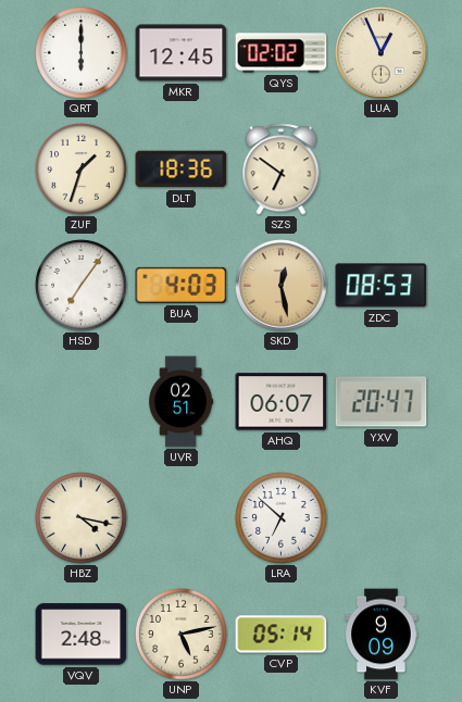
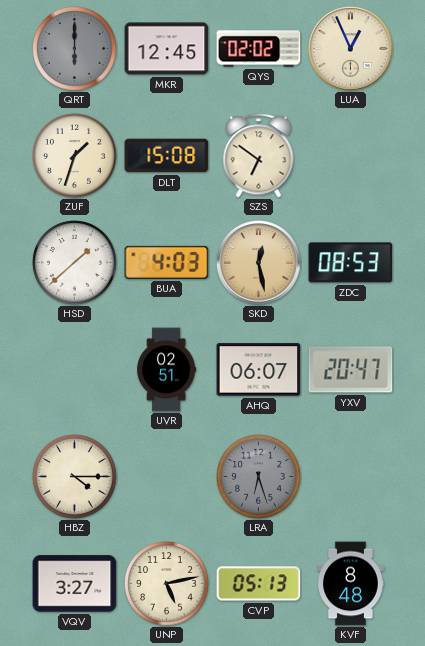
QRT dial: white -> grey
DLT: 18:36 -> 15:08
HSD: 7:06 -> 1:38
HBZ: 4:17 -> 4:15
LRA: 6:52 -> 6:27
LRA dial: white -> grey
VQV: 2:48 -> 3:27
CVP: 05:14 -> 05:13
KVF: 9:09 -> 8:48
